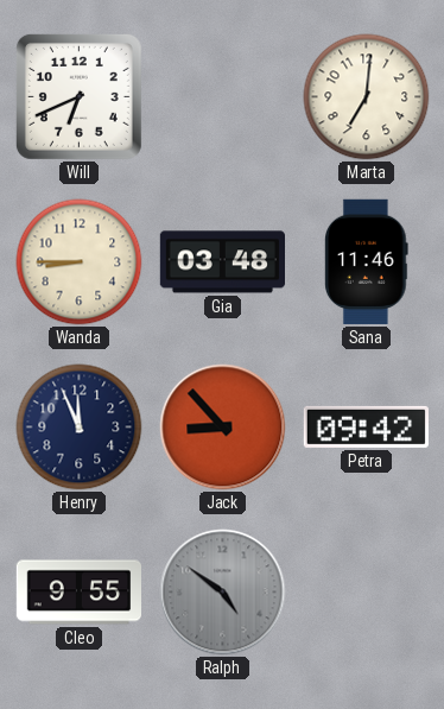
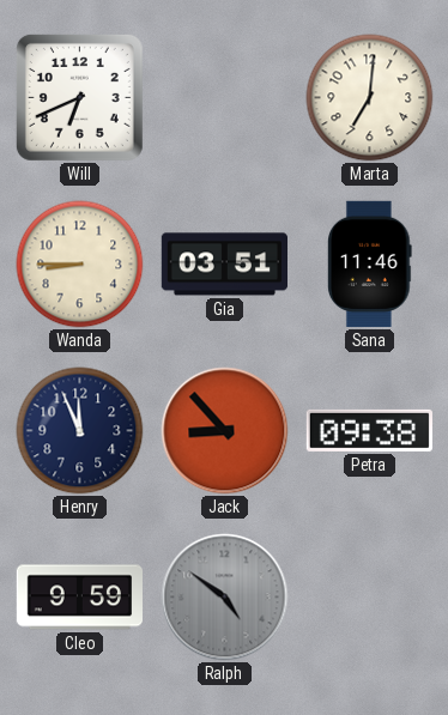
Gia: 03:48 -> 03:51
Petra: 09:42 -> 09:38
Cleo: 9:55 -> 9:59
